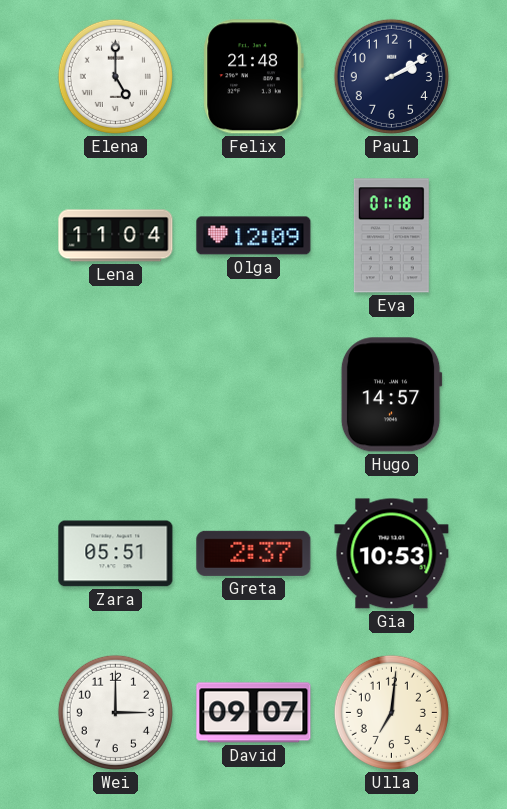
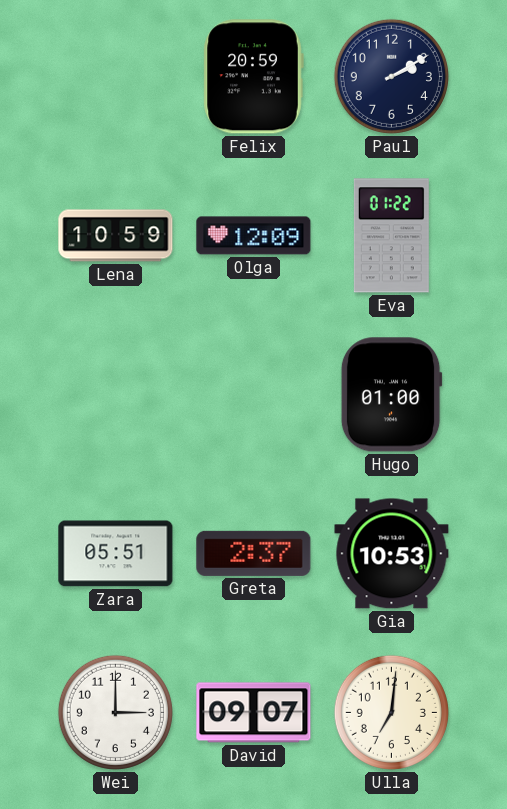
Elena: 5:00 -> none
Felix: 21:48 -> 20:59
Lena: 11:04 -> 10:59
Eva: 01:18 -> 01:22
Hugo: 14:57 -> 01:00
